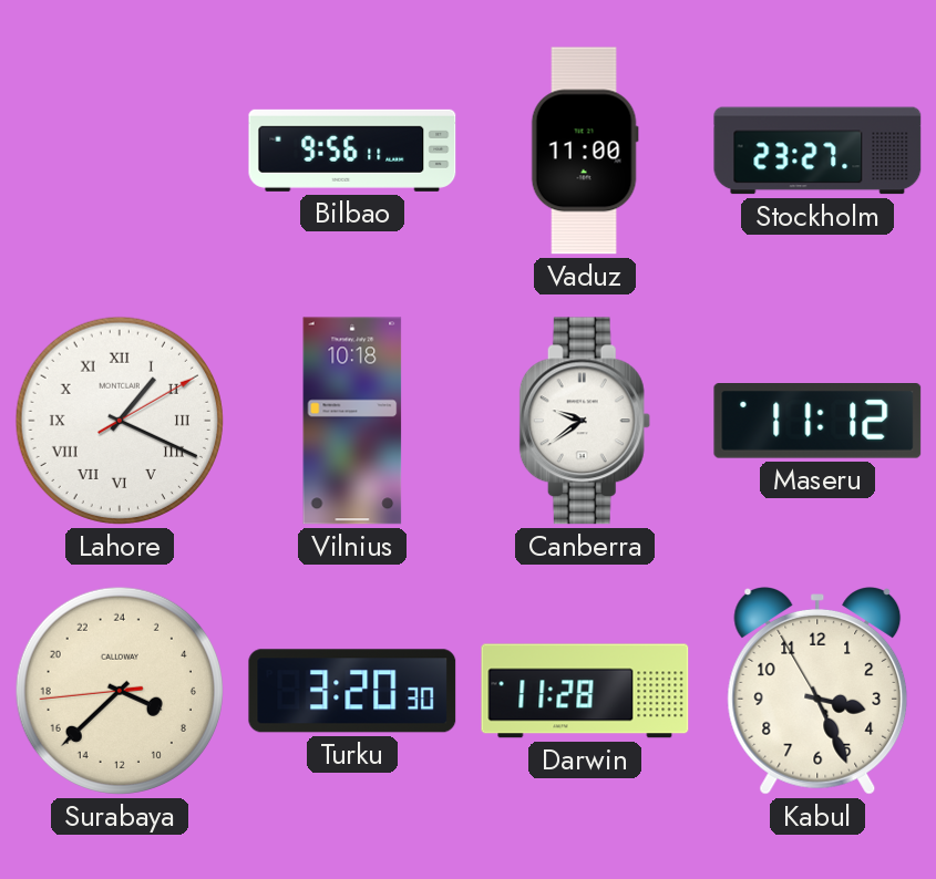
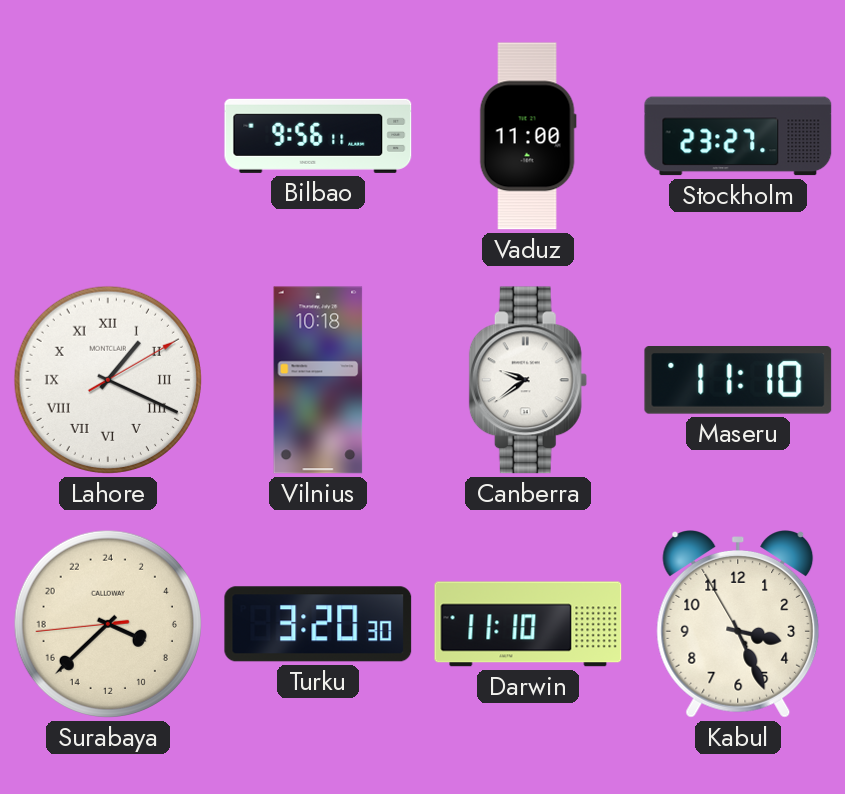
Maseru: 11:12 -> 11:10
Darwin: 11:28 -> 11:10
